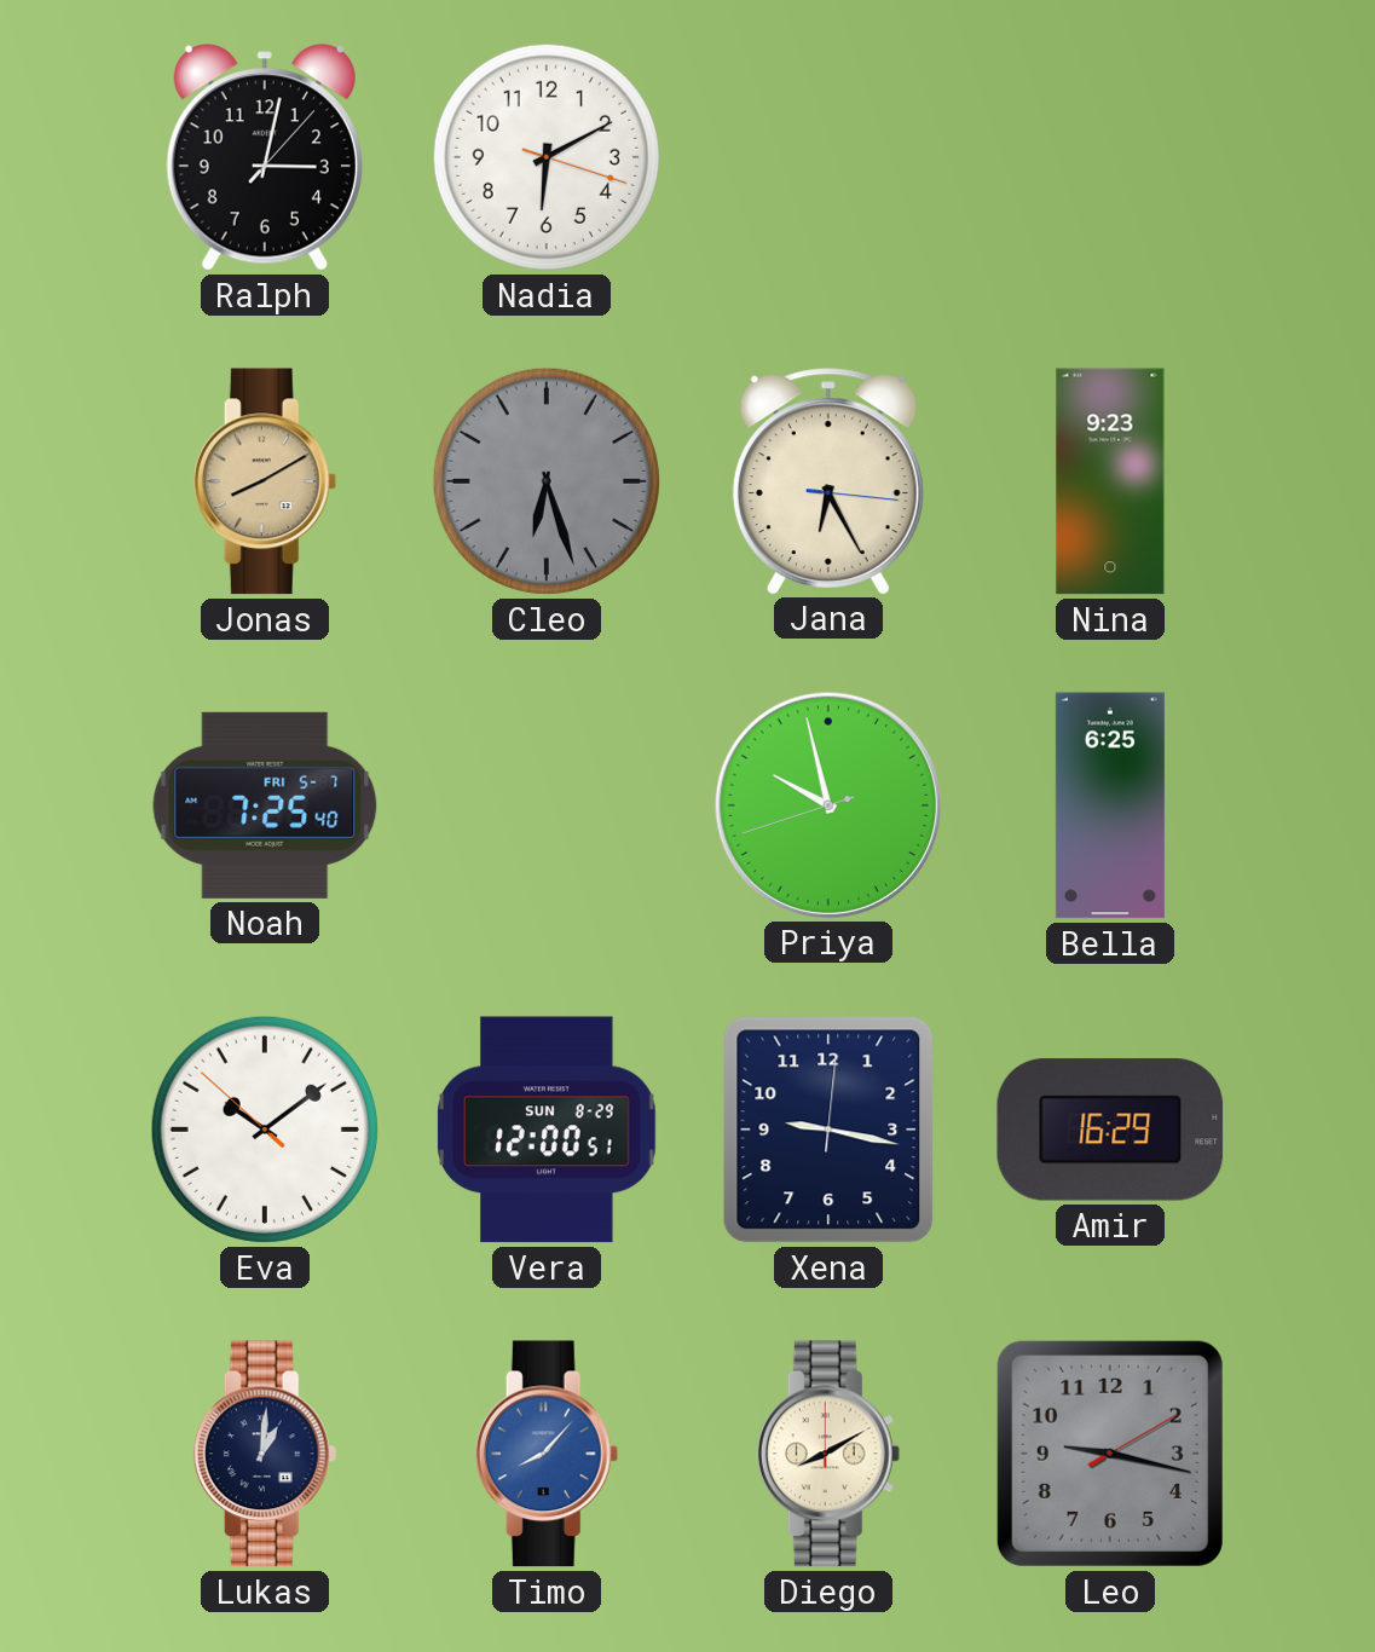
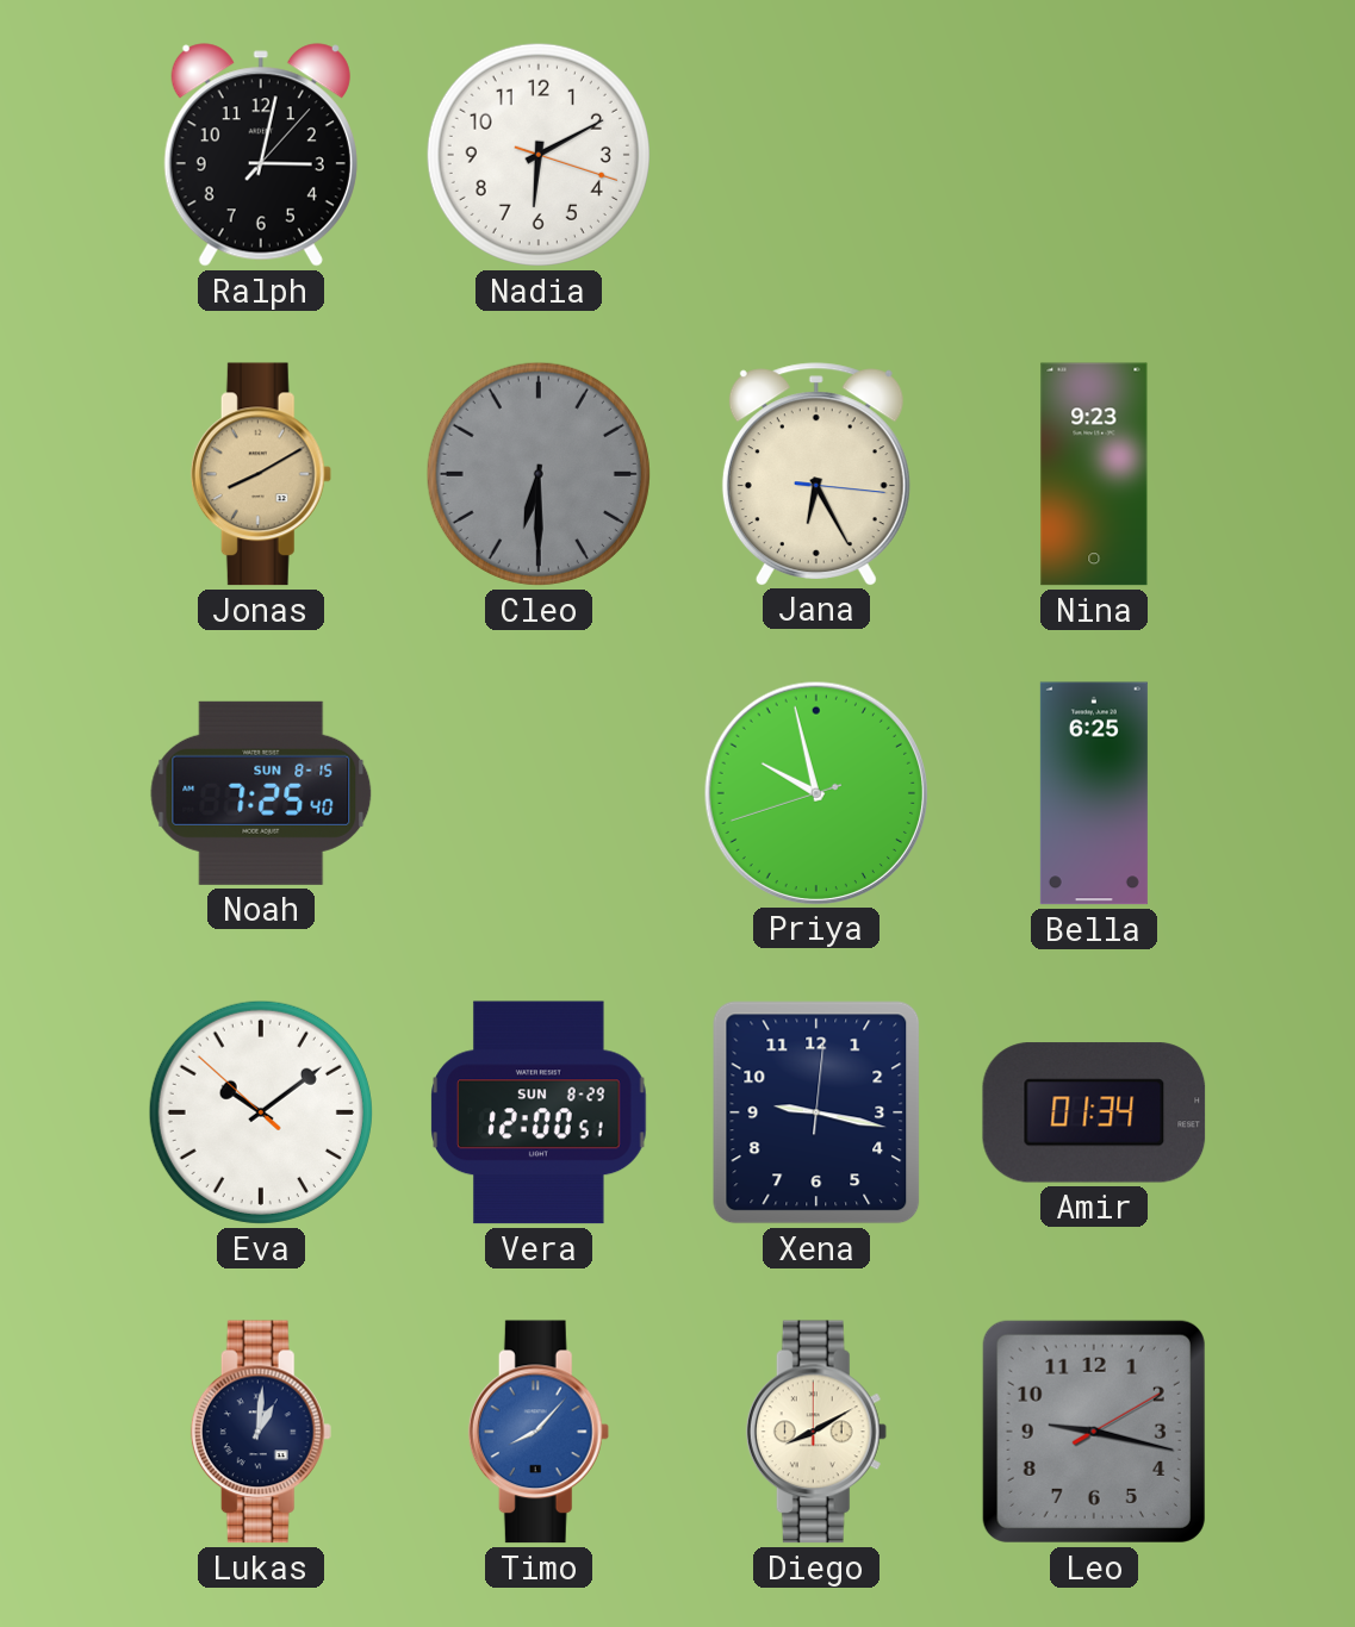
Cleo: 6:27 -> 6:30
Noah date: FRI 5-7 -> SUN 8-15
Amir: 16:29 -> 01:34
